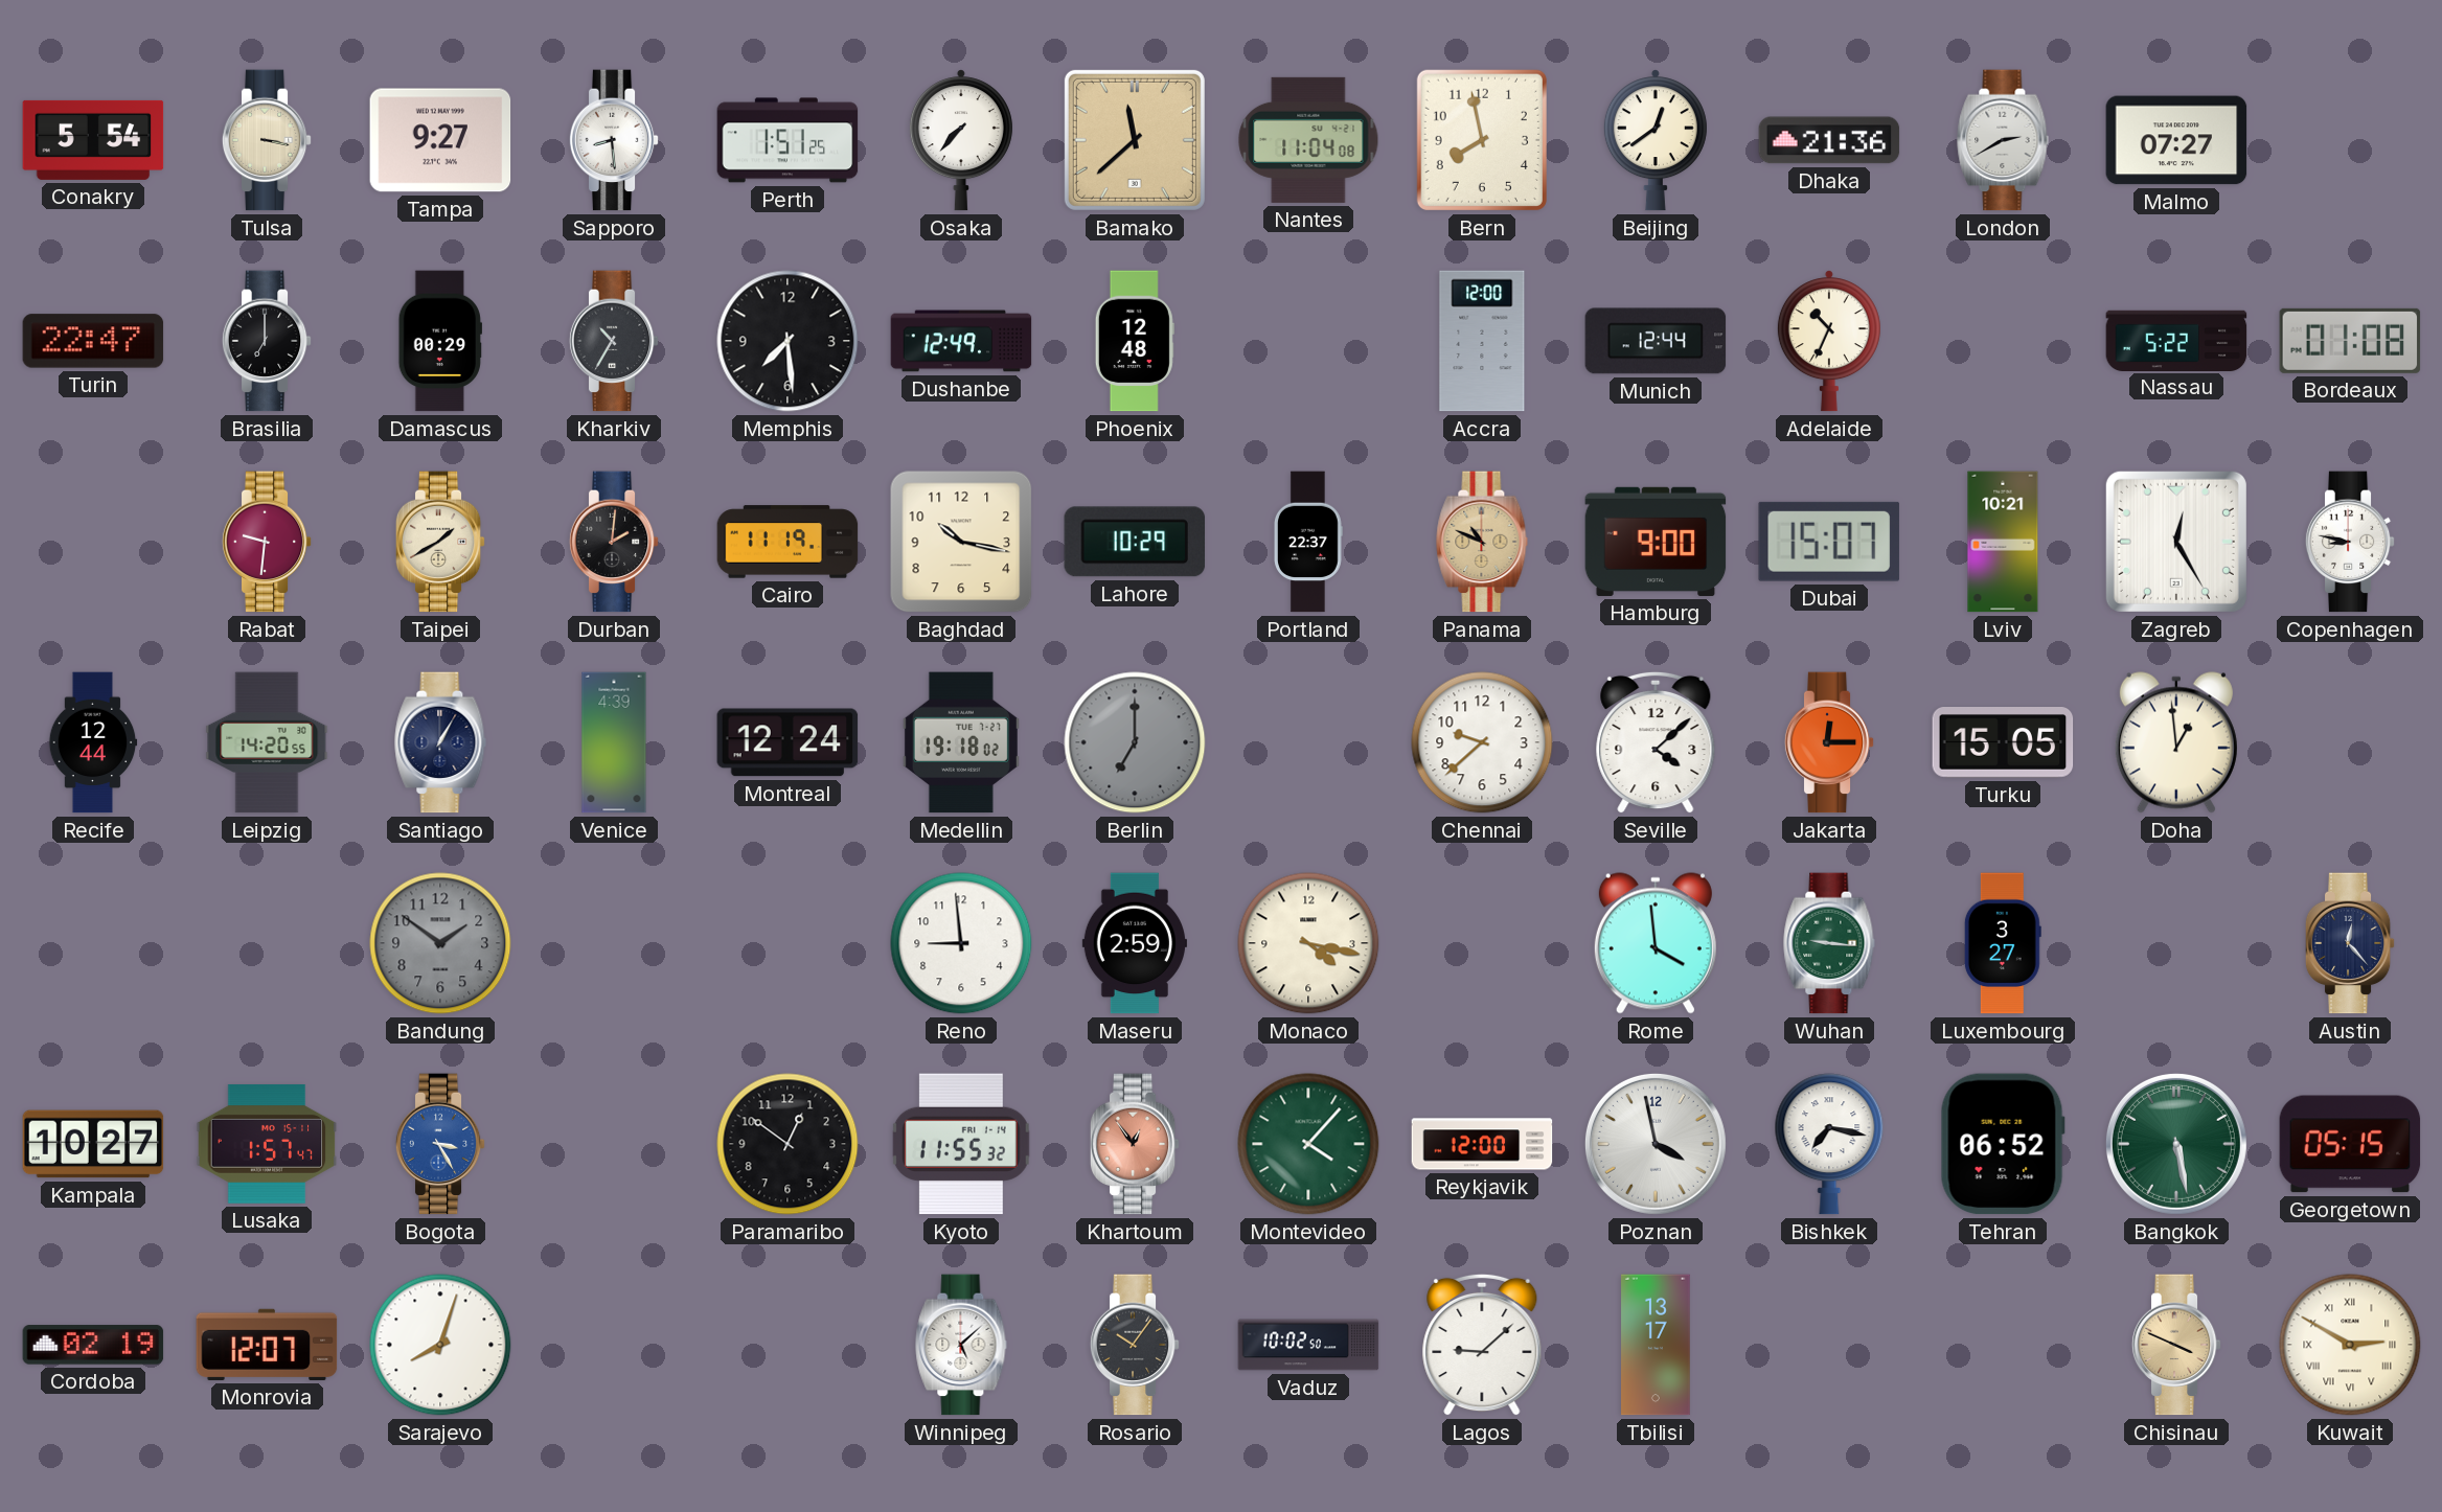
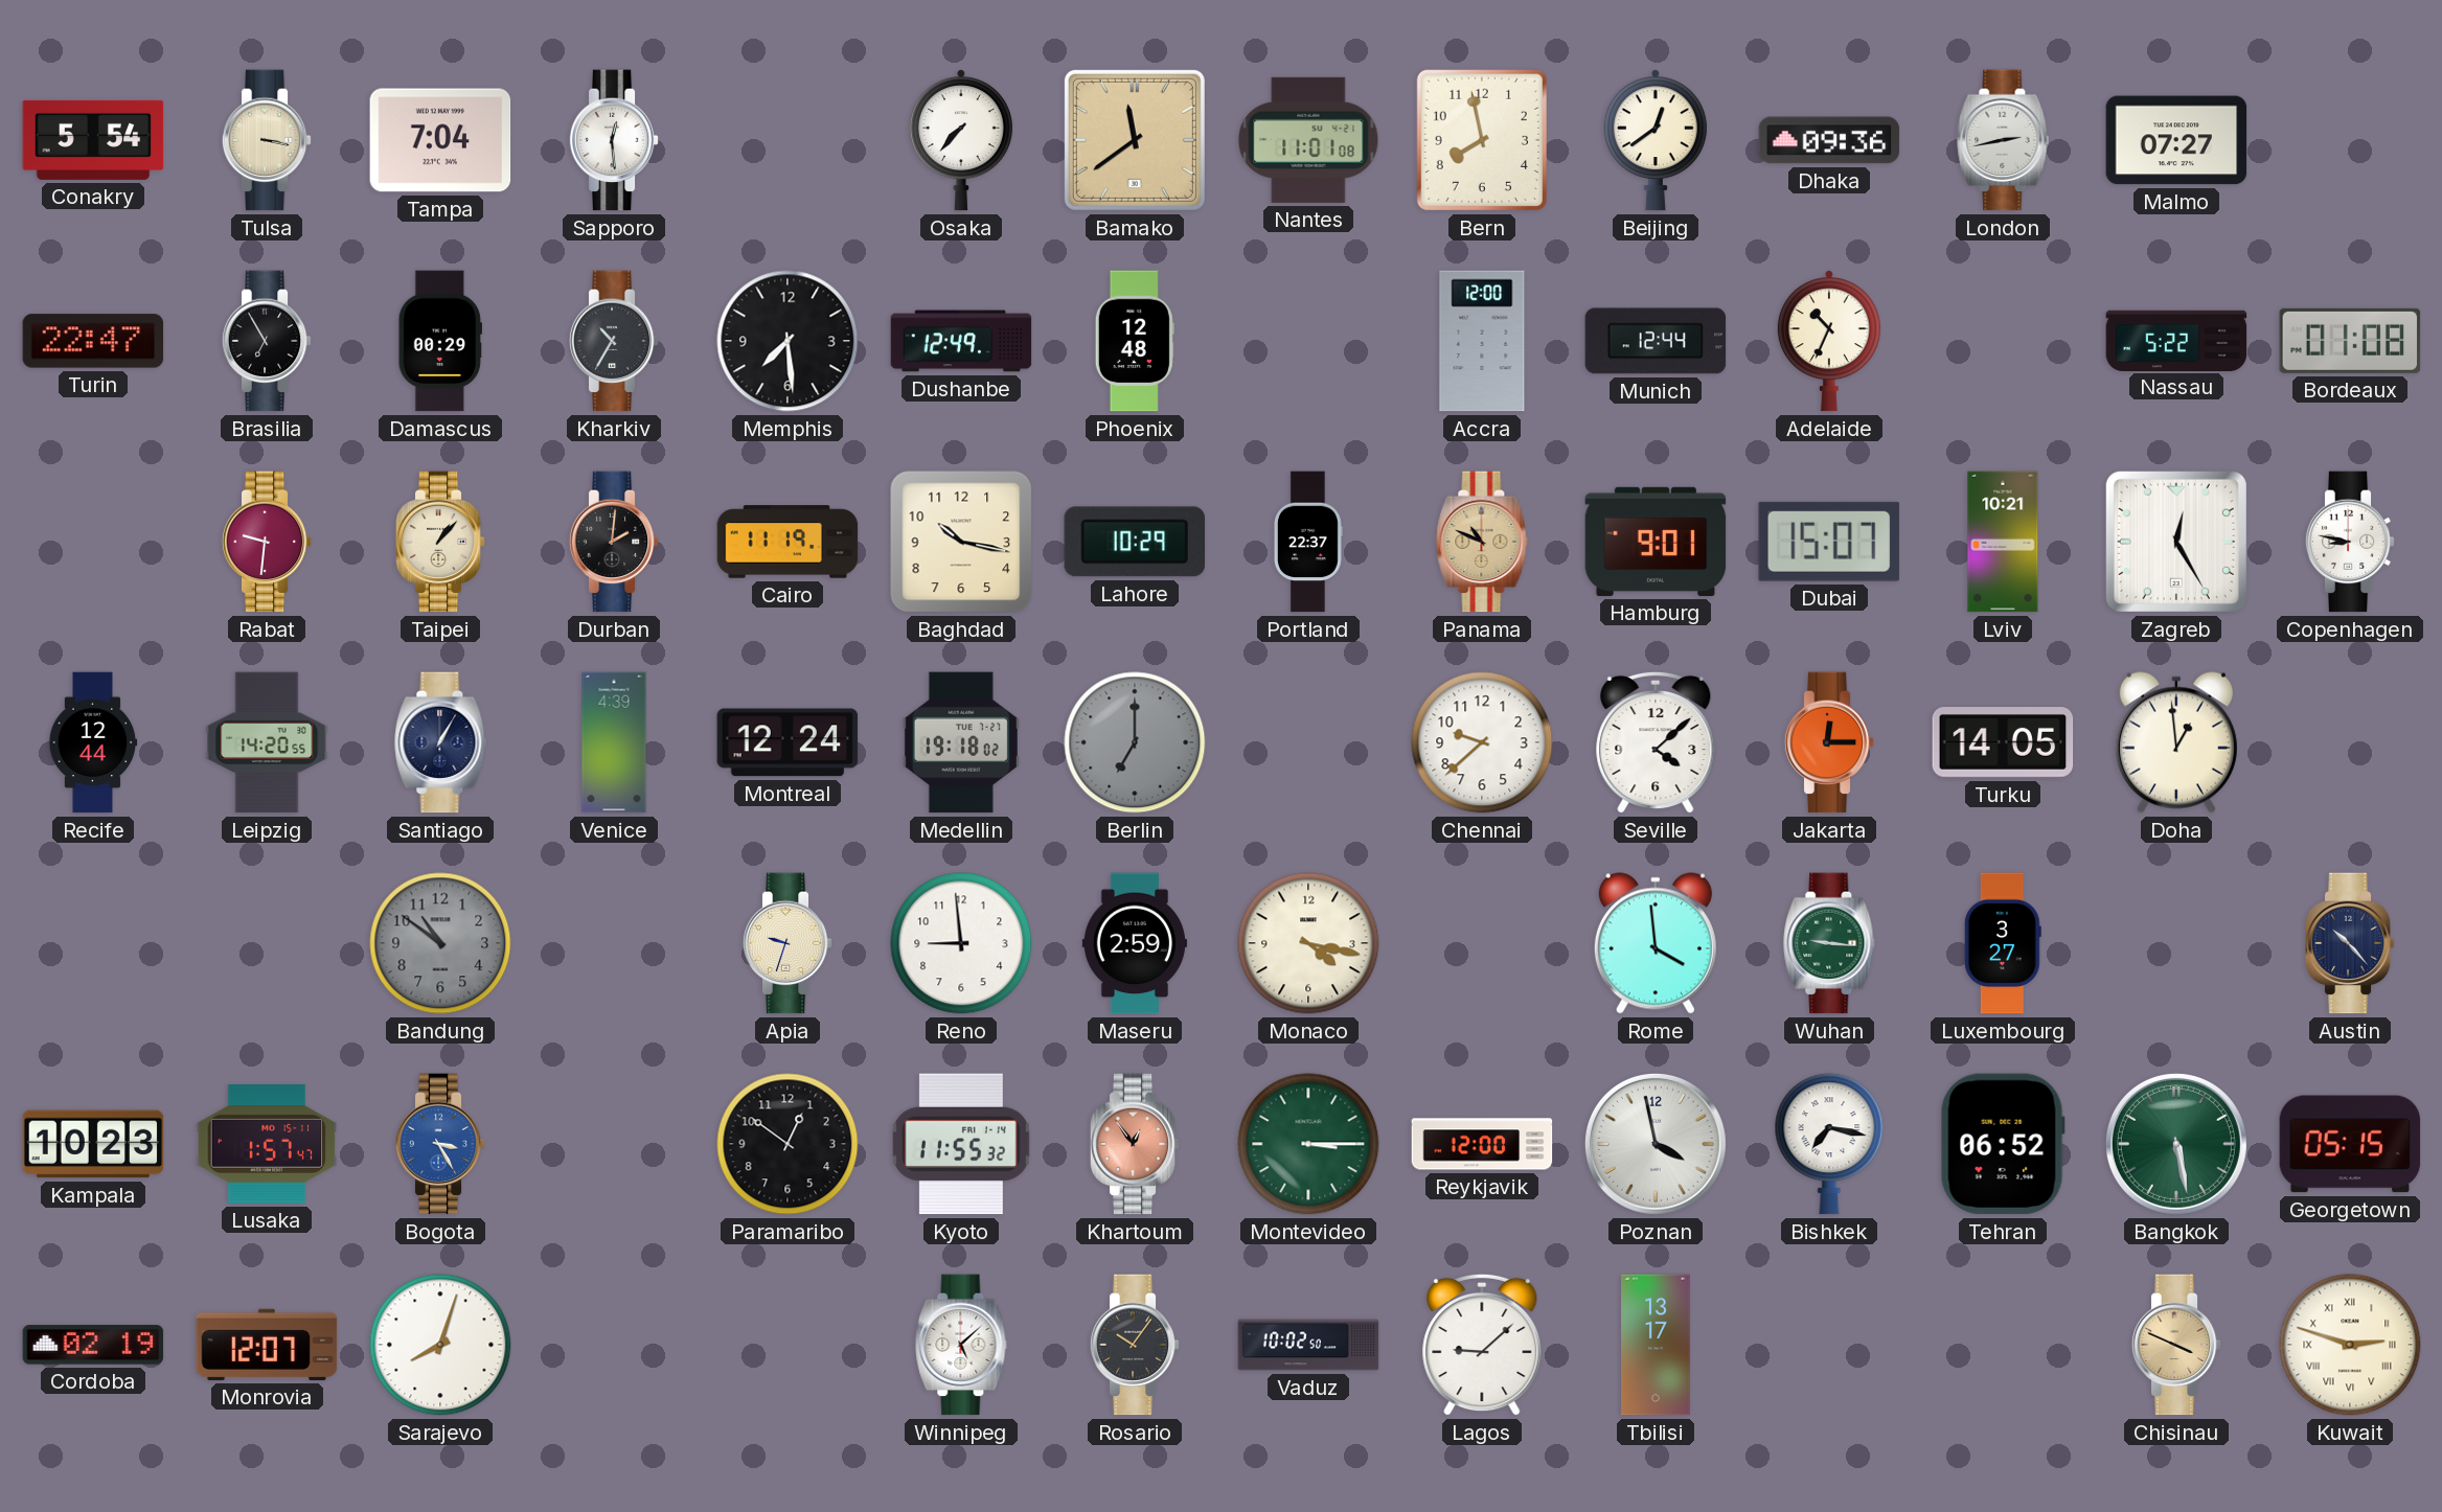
Tampa: 9:27 -> 7:04
Sapporo: 8:29 -> 12:29
Perth: 1:51 -> none
Bamako: 11:38 -> 11:39
Nantes: 11:04 -> 11:01
Dhaka: 21:36 -> 09:36
London: 2:40 -> 2:43
Brasilia: 7:00 -> 6:55
Taipei: 1:40 -> 1:07
Hamburg: 9:00 -> 9:01
Turku: 15:05 -> 14:05
Bandung: 1:51 -> 10:51
Apia: none -> 9:33
Austin: 12:23 -> 10:23
Kampala: 10:27 -> 10:23
Montevideo: 4:07 -> 3:15
Kuwait: 2:50 -> 2:48
